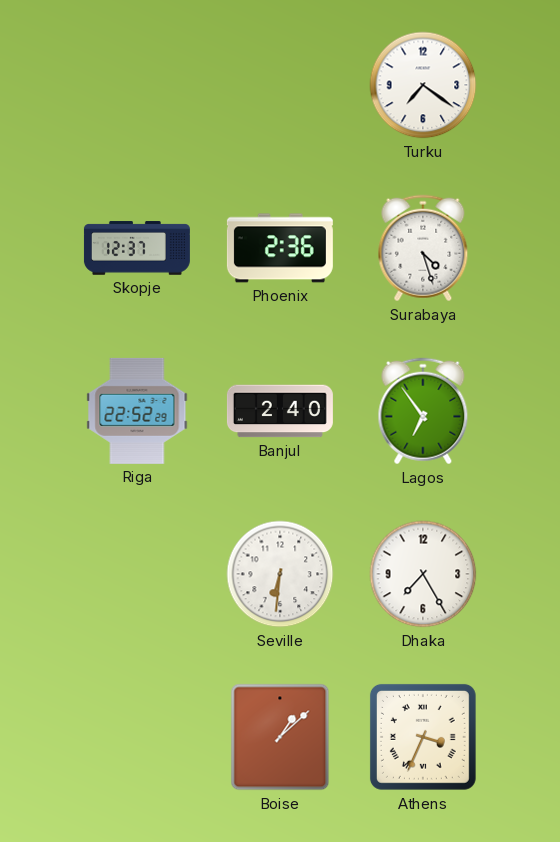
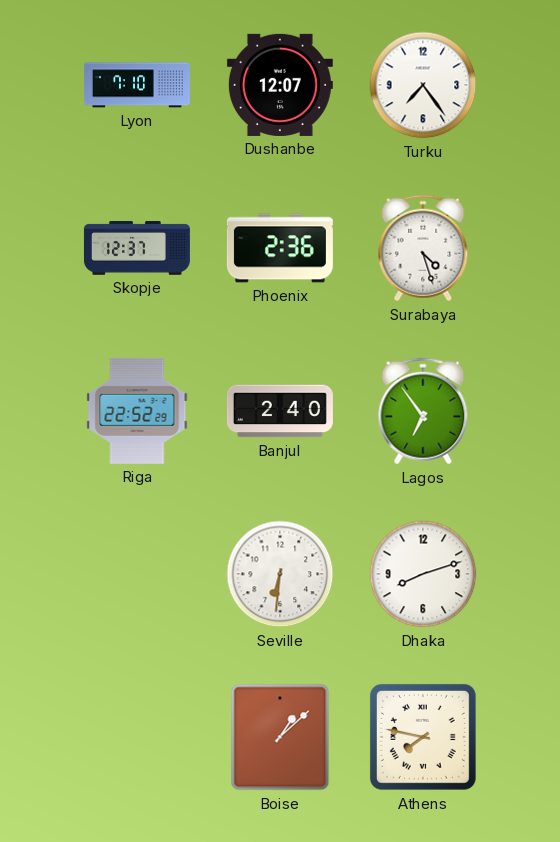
Lyon: none -> 7:10
Dushanbe: none -> 12:07
Turku: 7:21 -> 7:24
Dhaka: 7:25 -> 8:12
Athens: 3:34 -> 7:47
